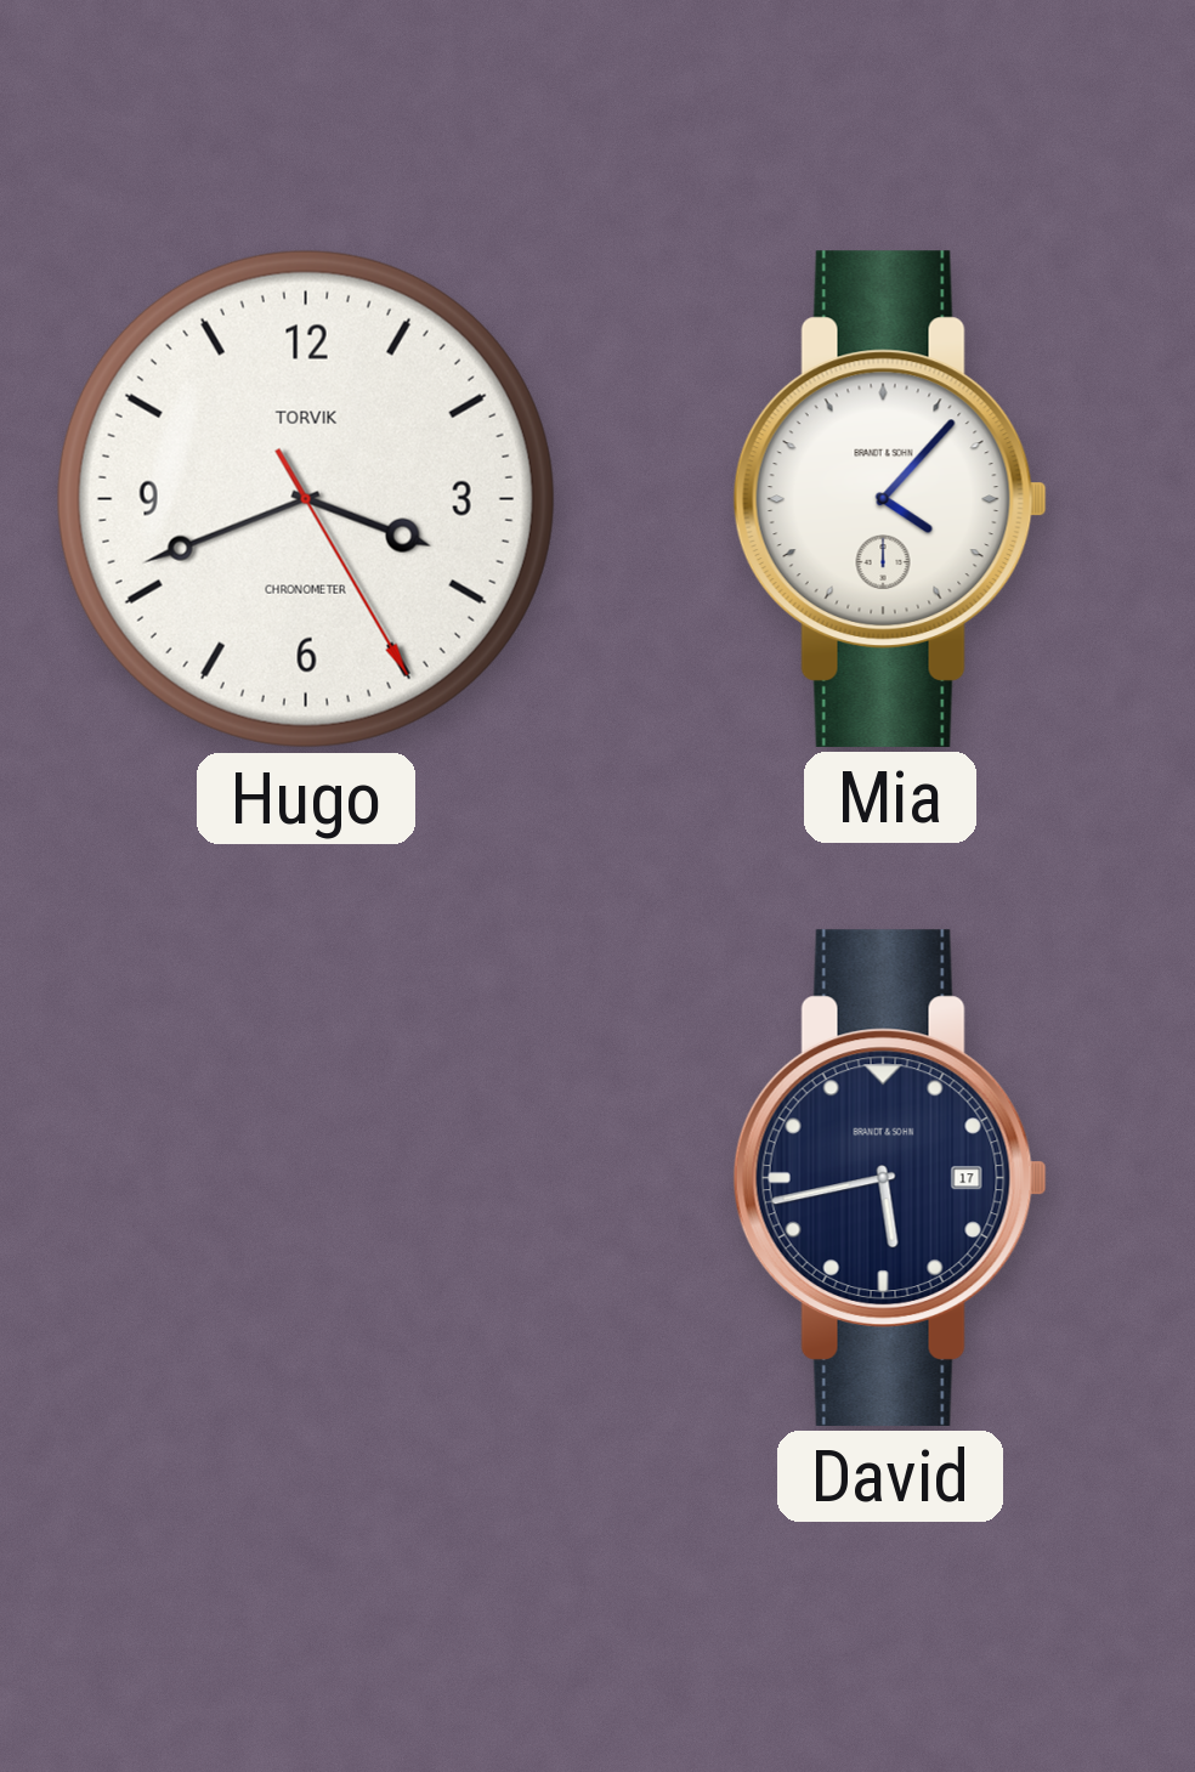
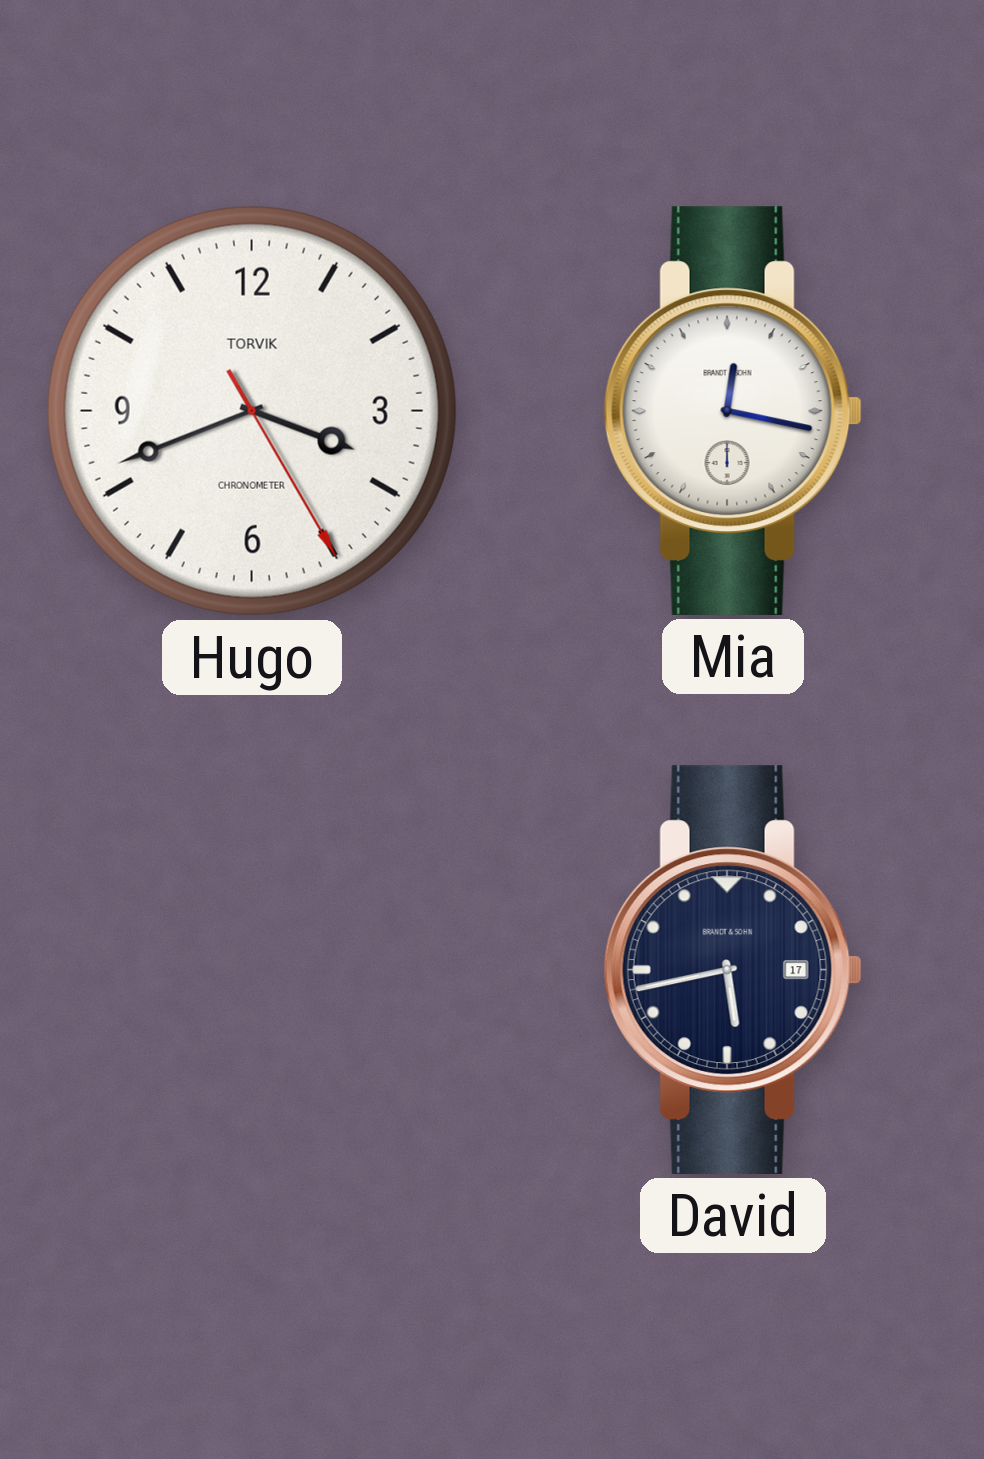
Mia: 4:07 -> 12:17
